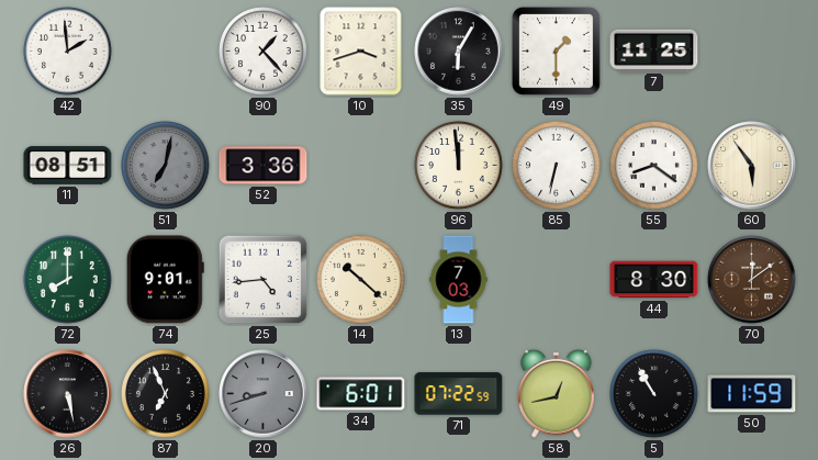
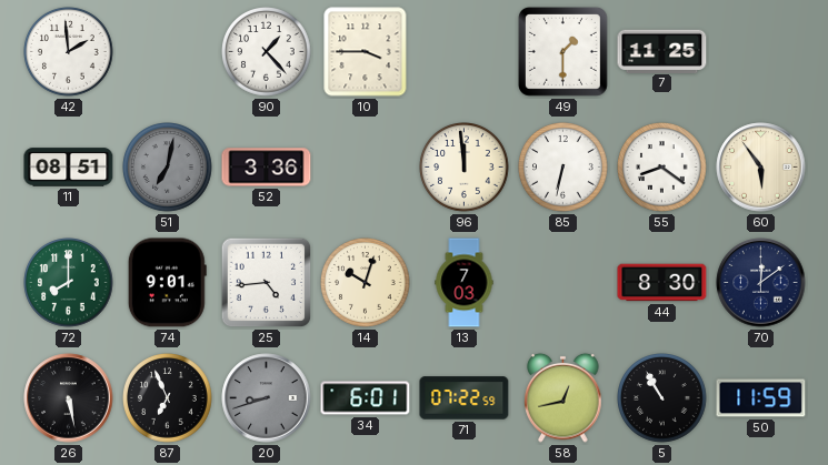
10: 3:42 -> 3:45
35: 6:05 -> none
14: 10:22 -> 10:03
70 dial: brown -> navy
